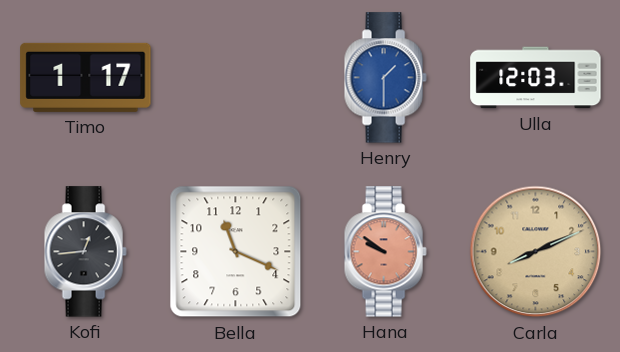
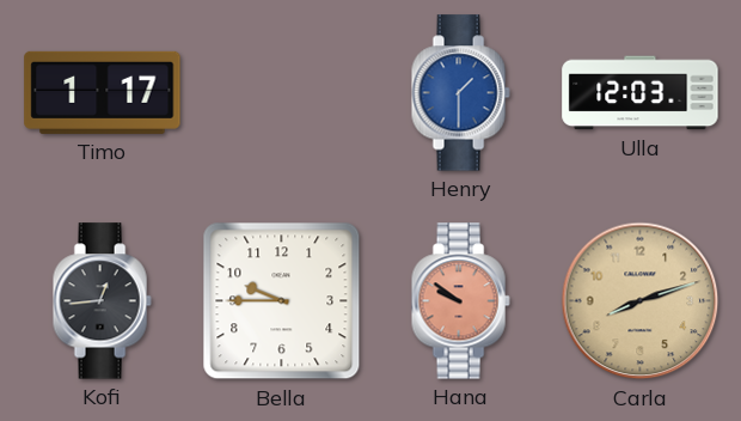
Bella: 11:19 -> 9:45
Carla: 8:11 -> 8:12
